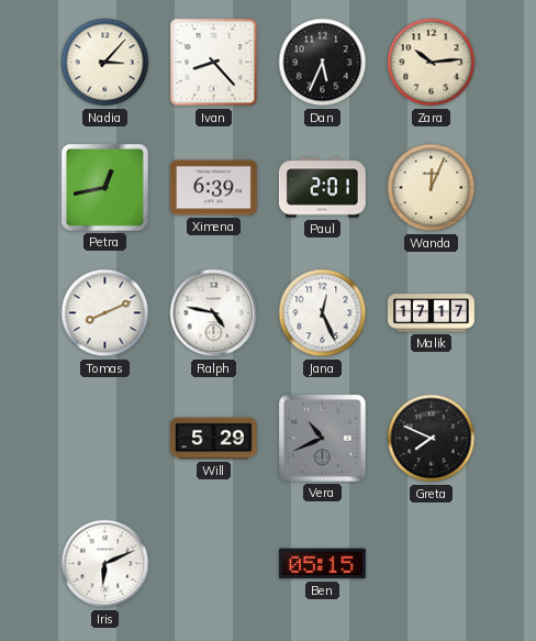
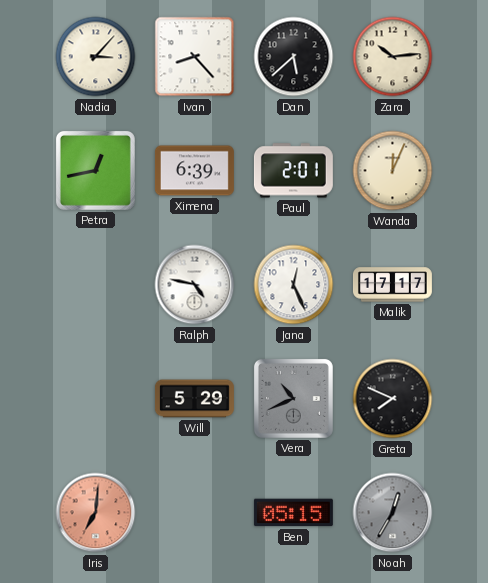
Dan: 5:34 -> 5:38
Tomas: 8:11 -> none
Iris: 6:11 -> 7:01
Iris dial: white -> salmon
Noah: none -> 12:35
